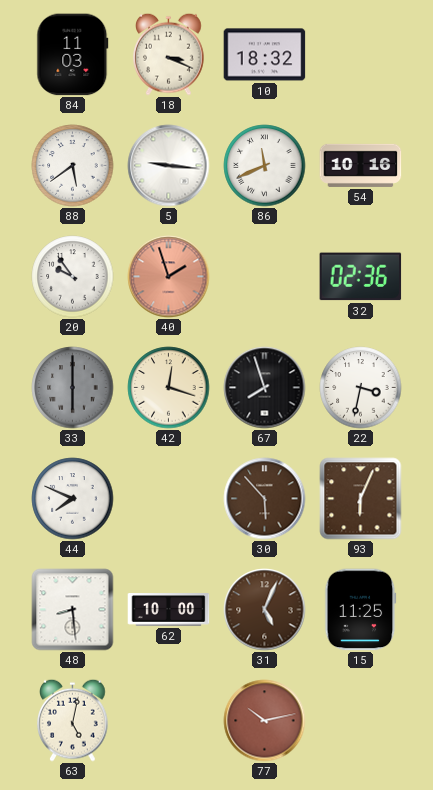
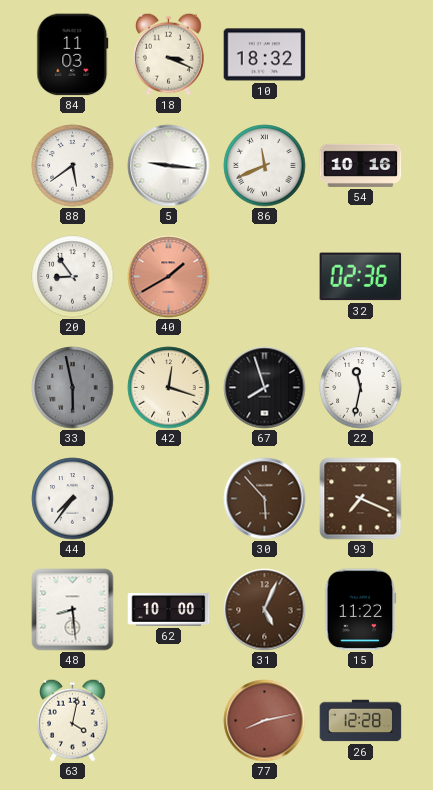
20: 9:54 -> 8:54
40: 1:57 -> 1:40
33: 6:00 -> 5:58
22: 3:32 -> 11:32
44: 7:49 -> 7:36
93: 6:04 -> 7:19
15: 11:25 -> 11:22
63: 5:02 -> 4:02
77: 10:13 -> 8:13
26: none -> 12:28
